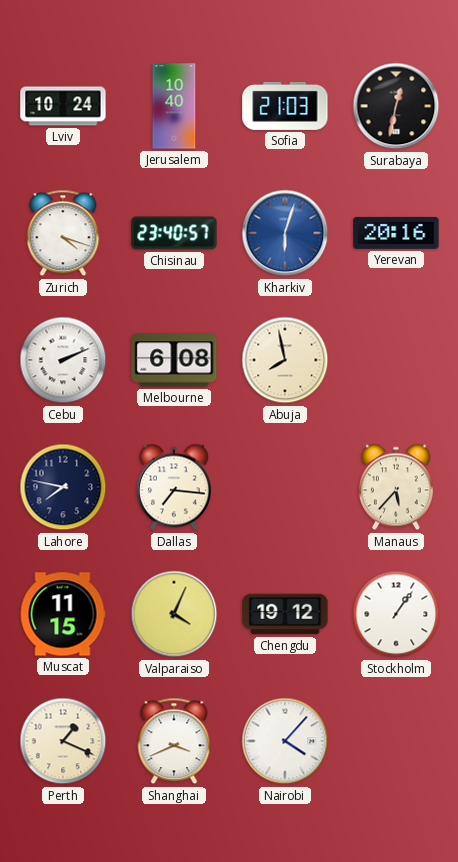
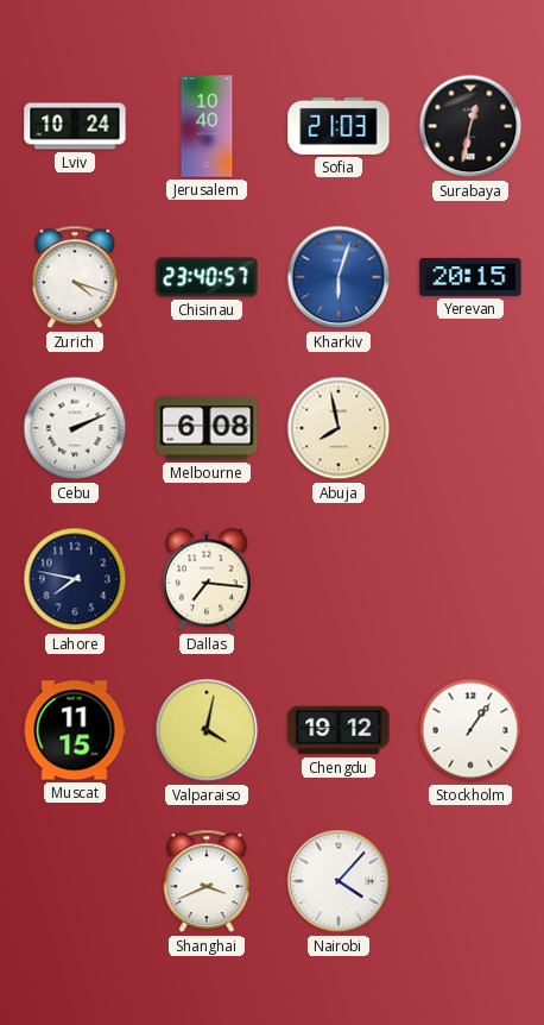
Yerevan: 20:16 -> 20:15
Manaus: 5:37 -> none
Valparaiso: 4:04 -> 4:02
Perth: 1:19 -> none
